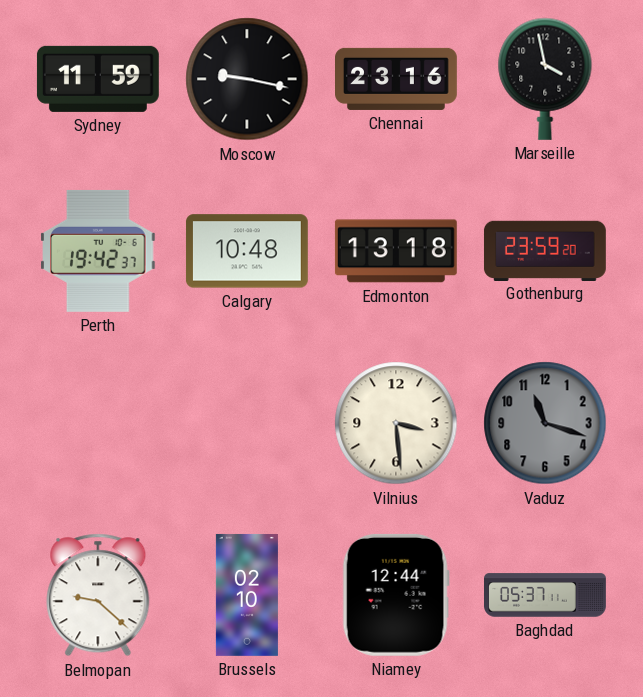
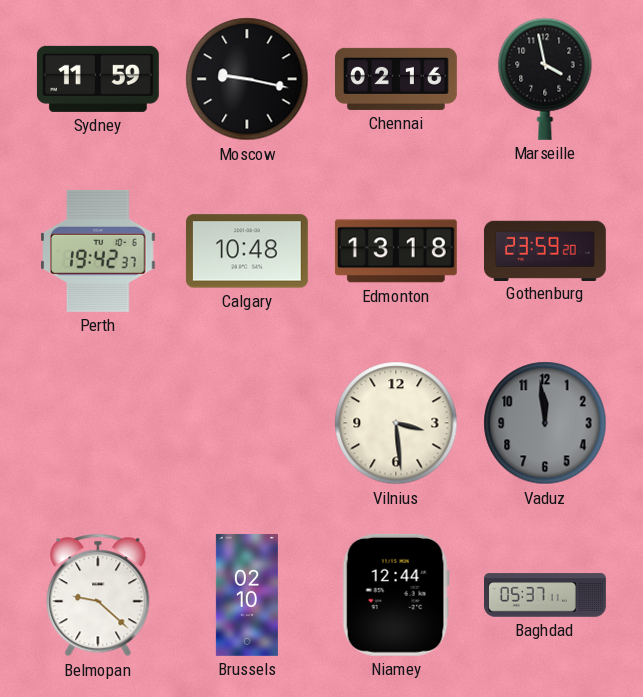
Chennai: 23:16 -> 02:16
Vaduz: 11:18 -> 11:59
